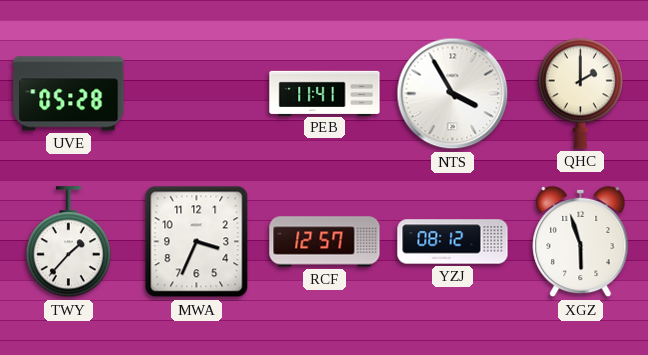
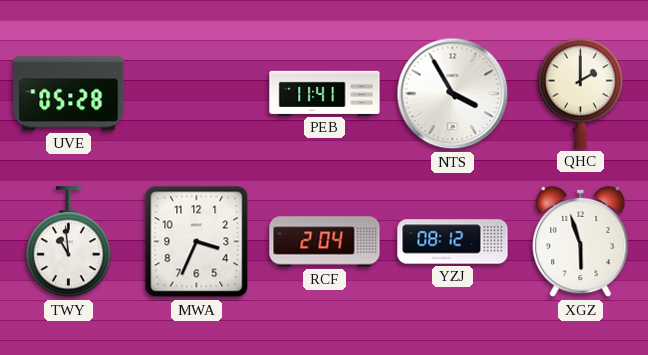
TWY: 1:37 -> 10:59
RCF: 12:57 -> 2:04
